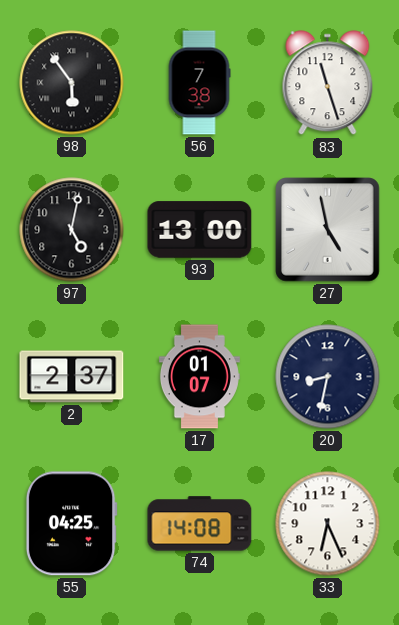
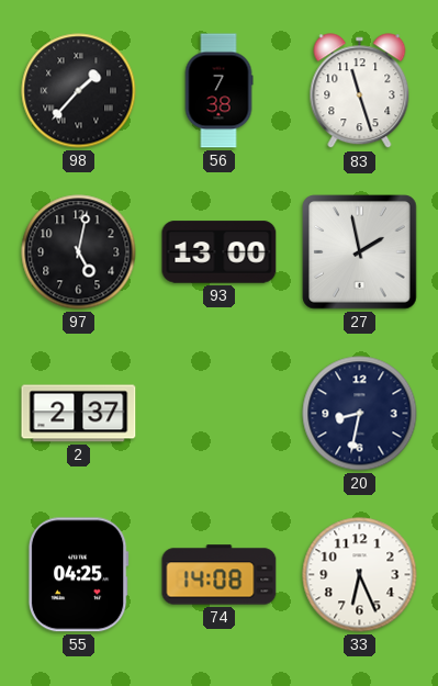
98: 5:54 -> 1:37
27: 4:58 -> 1:58
17: 01:07 -> none
